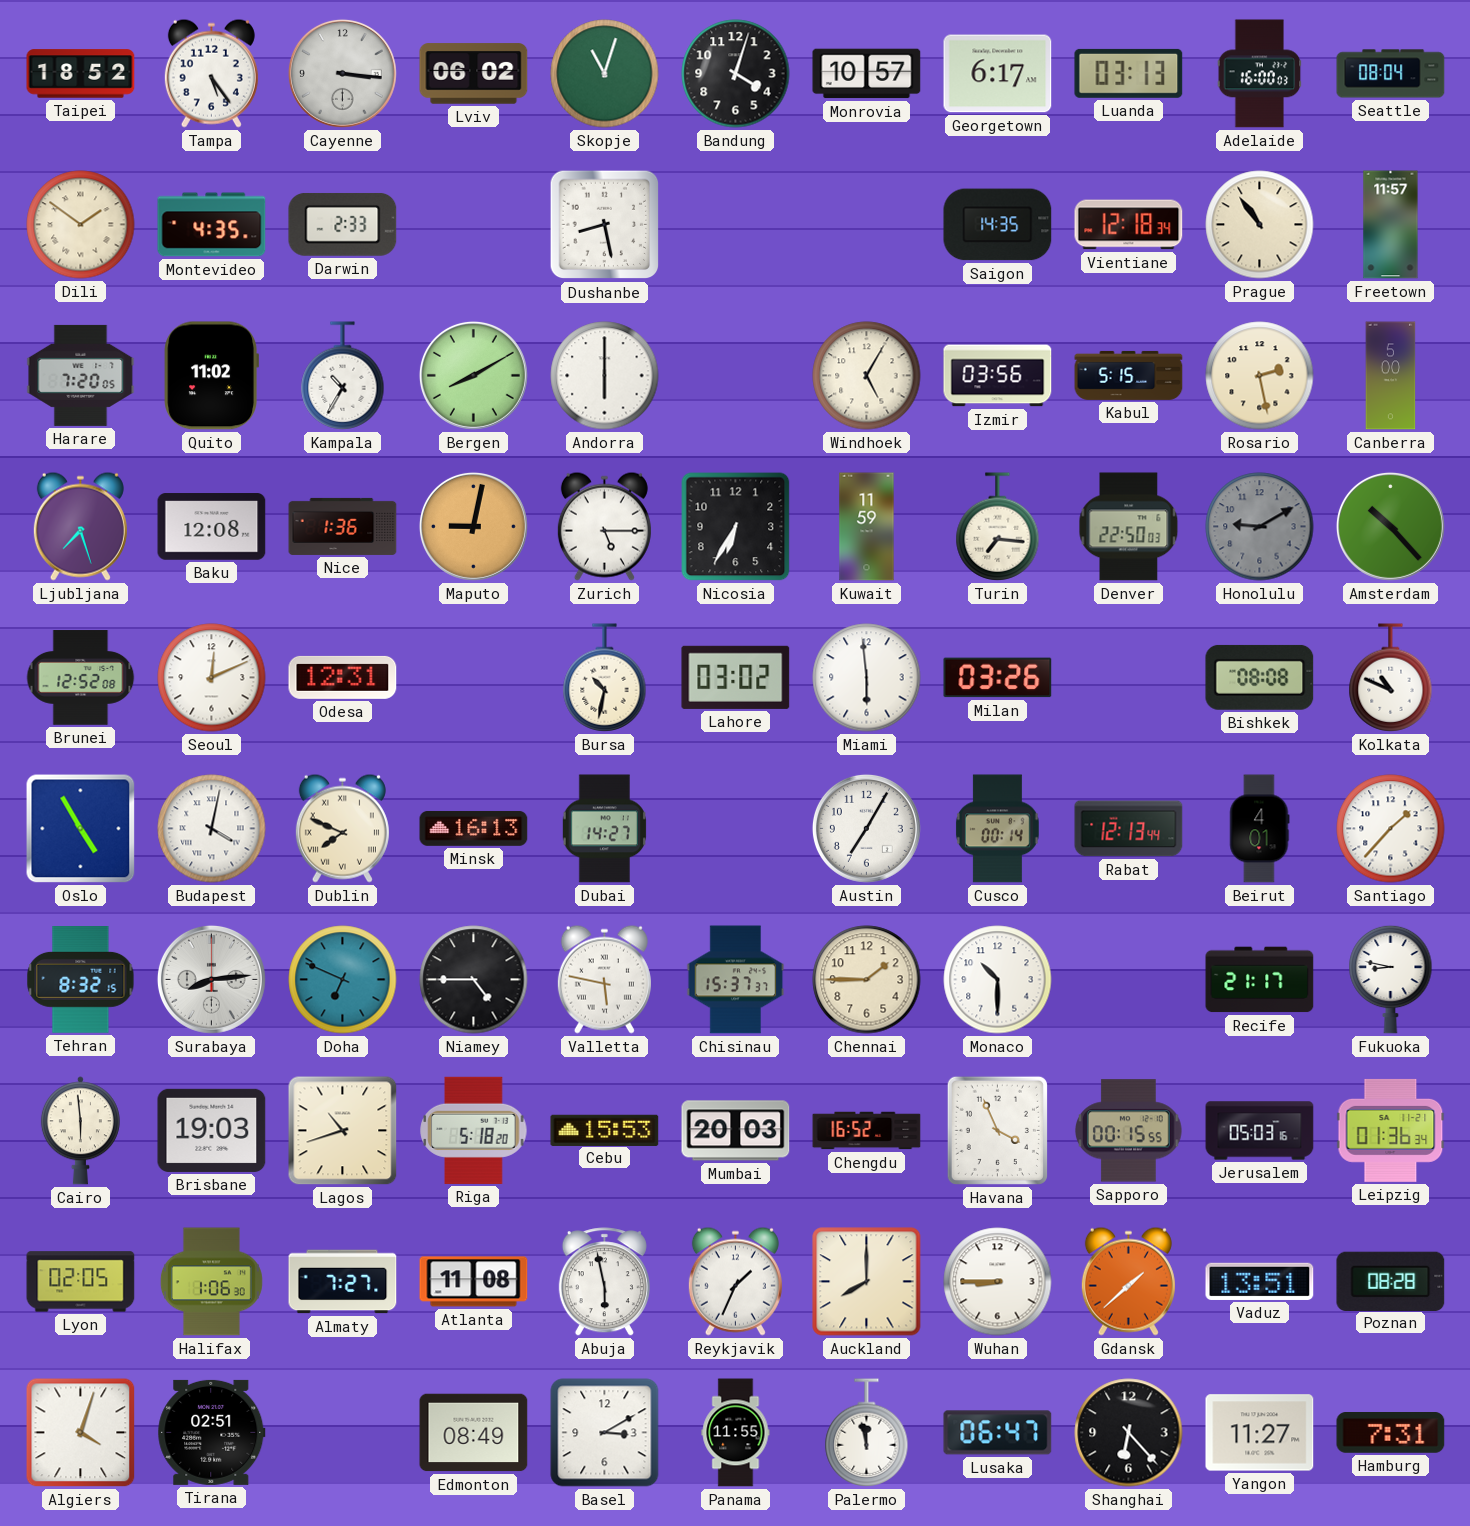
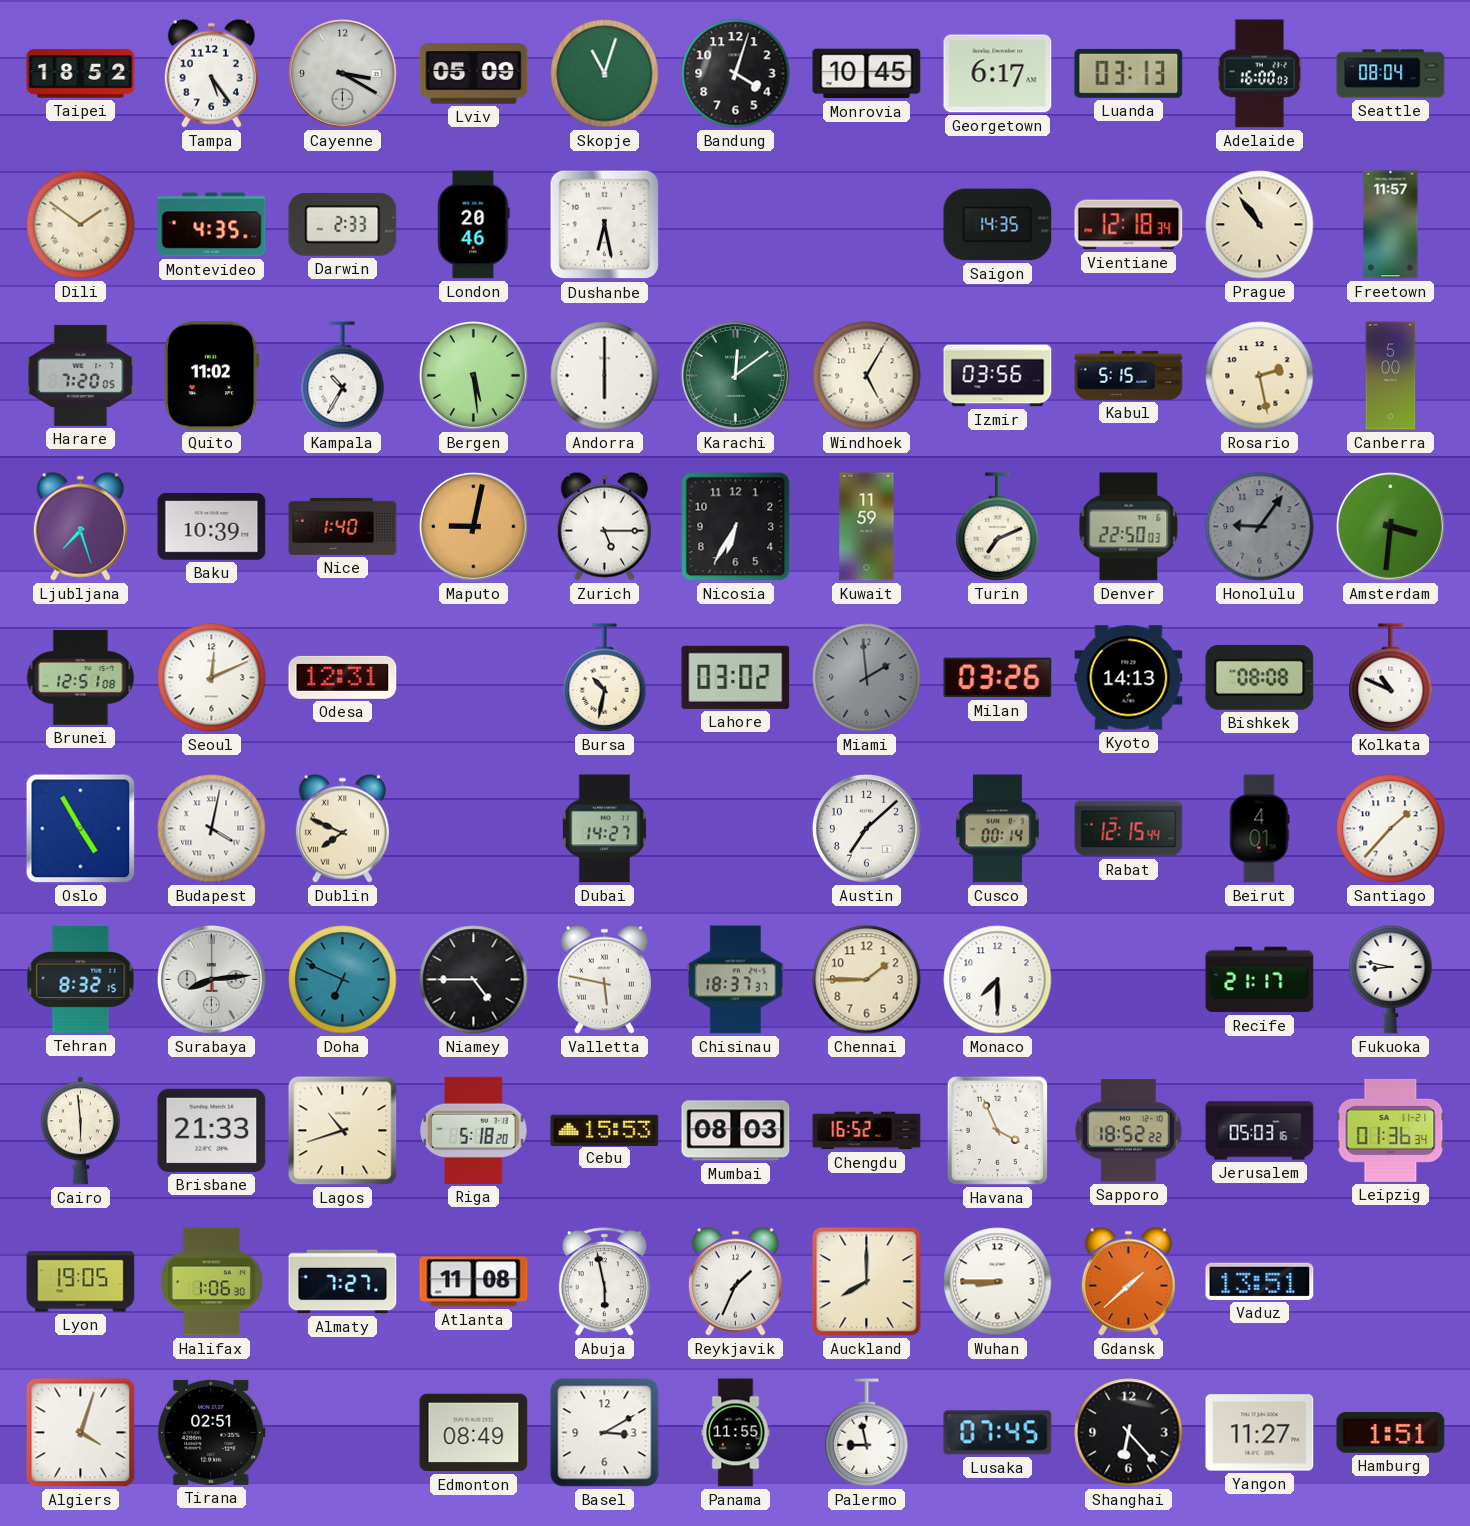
Cayenne: 3:16 -> 3:20
Lviv: 06:02 -> 05:09
Monrovia: 10:57 -> 10:45
London: none -> 20:46
Dushanbe: 8:28 -> 6:28
Bergen: 8:10 -> 5:29
Karachi: none -> 12:09
Baku: 12:08 -> 10:39
Nice: 1:36 -> 1:40
Turin: 7:16 -> 7:11
Honolulu: 9:10 -> 9:06
Amsterdam: 10:23 -> 3:31
Brunei: 12:52 -> 12:51
Miami: 5:59 -> 1:59
Miami dial: white -> grey
Kyoto: none -> 14:13
Minsk: 16:13 -> none
Austin: 7:05 -> 7:08
Rabat: 12:13 -> 12:15
Chisinau: 15:37 -> 18:37
Monaco: 10:30 -> 7:30
Brisbane: 19:03 -> 21:33
Mumbai: 20:03 -> 08:03
Sapporo: 00:15 -> 18:52
Lyon: 02:05 -> 19:05
Poznan: 08:28 -> none
Palermo: 11:58 -> 8:58
Lusaka: 06:47 -> 07:45
Hamburg: 7:31 -> 1:51
